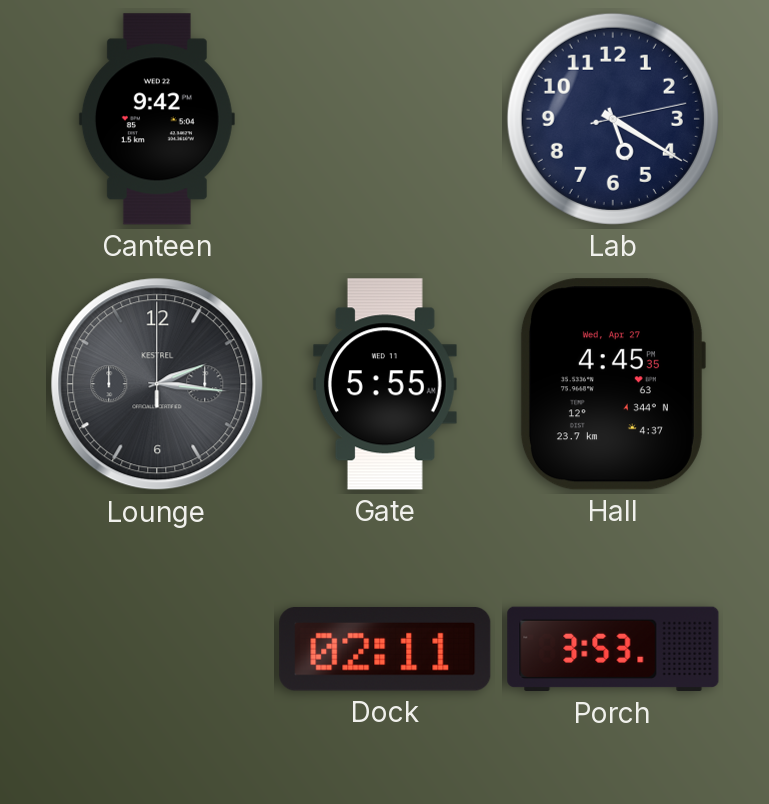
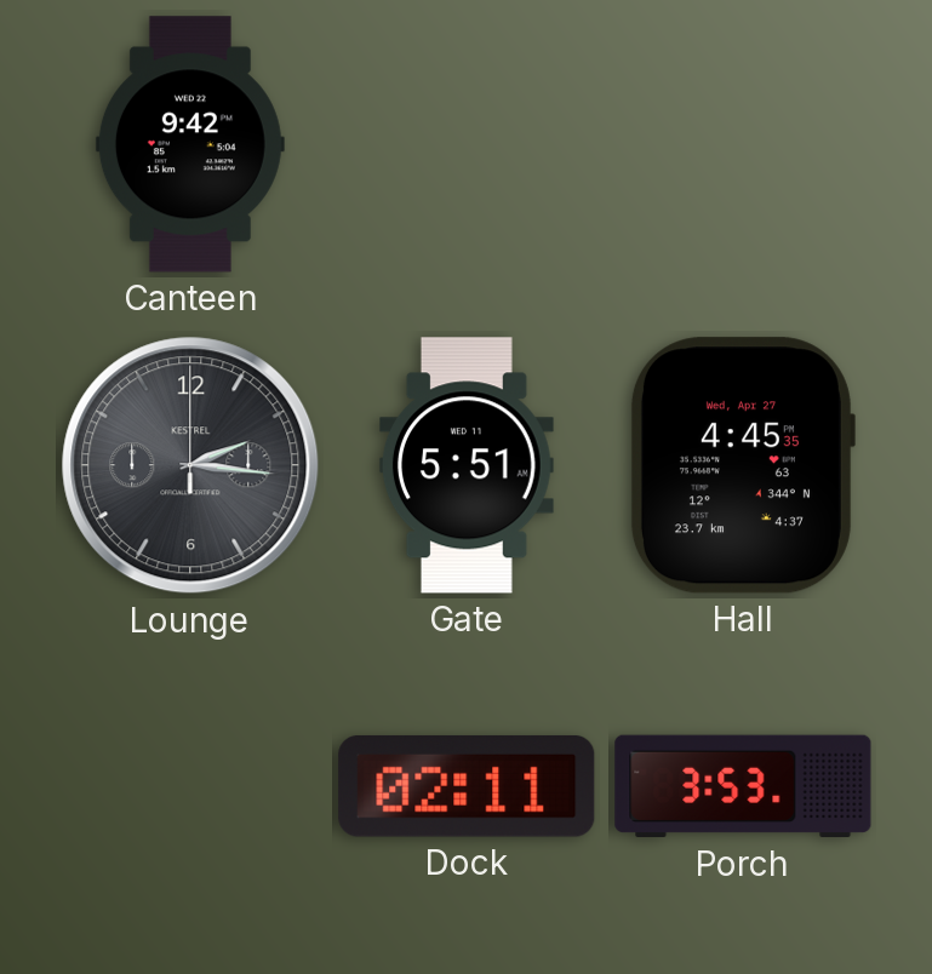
Lab: 5:20 -> none
Gate: 5:55 -> 5:51
